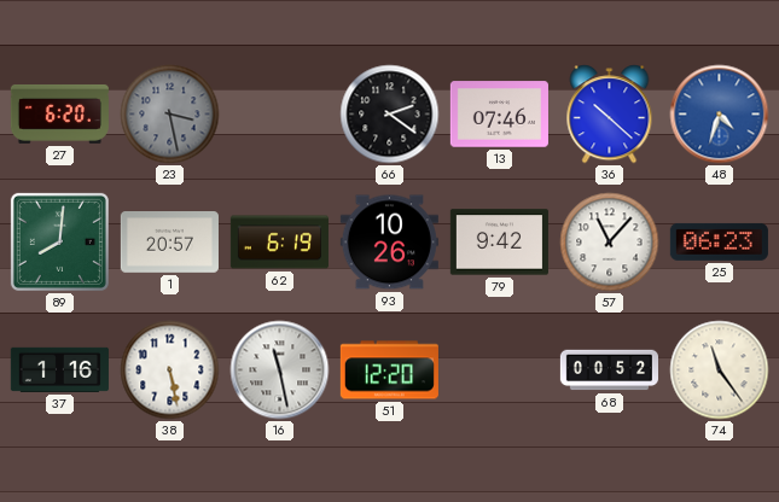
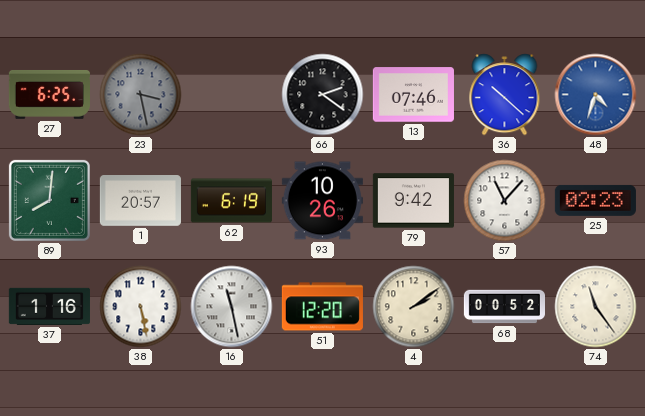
27: 6:20 -> 6:25
25: 06:23 -> 02:23
4: none -> 2:09
